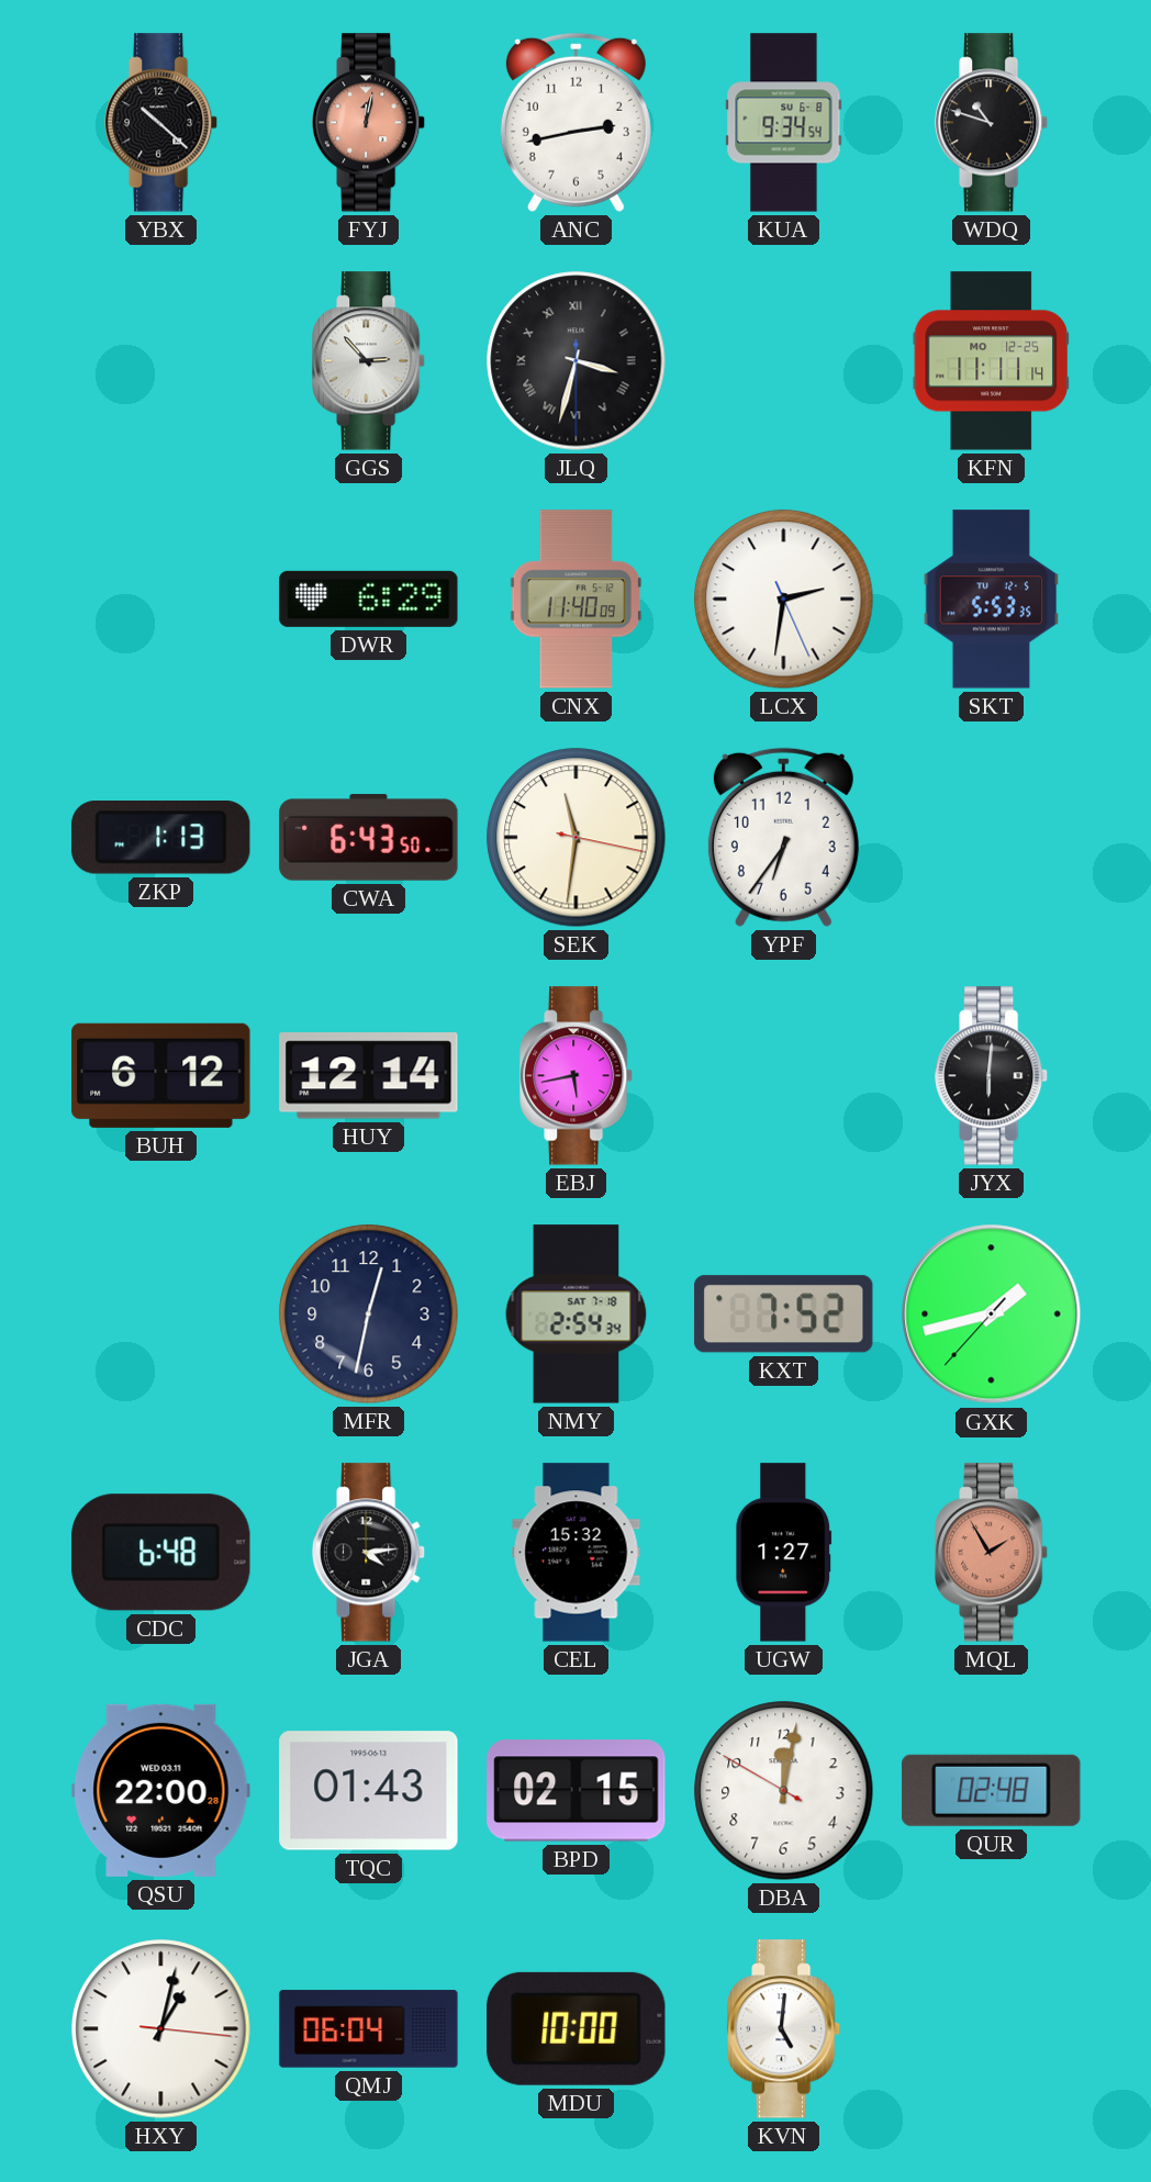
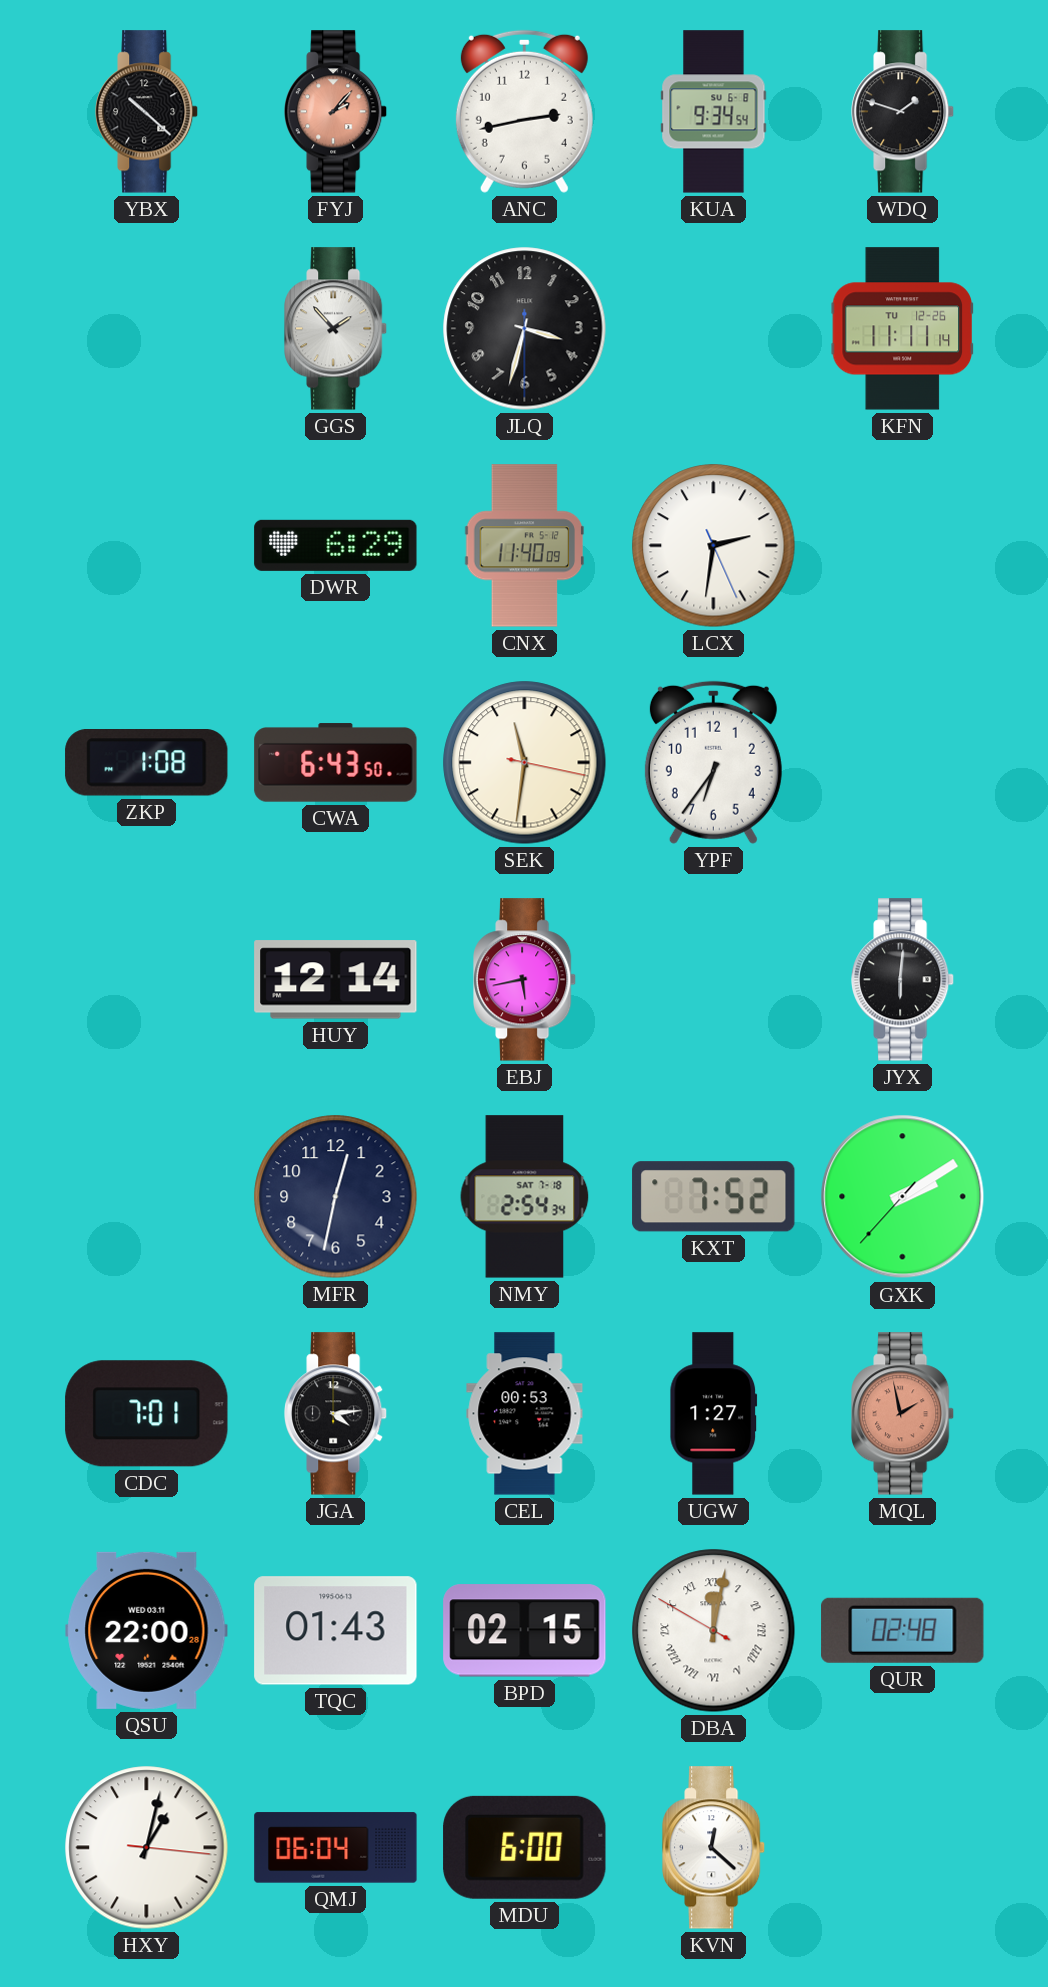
FYJ: 12:02 -> 2:07
WDQ: 10:48 -> 1:48
GGS: 2:53 -> 1:53
JLQ numerals: Roman -> Arabic
KFN date: MO 12-25 -> TU 12-26
SKT: 5:53 -> none
ZKP: 1:13 -> 1:08
BUH: 6:12 -> none
GXK: 1:42 -> 2:09
CDC: 6:48 -> 7:01
CEL: 15:32 -> 00:53
MQL: 1:55 -> 1:58
DBA numerals: Arabic -> Roman
MDU: 10:00 -> 6:00
KVN: 5:01 -> 12:22
